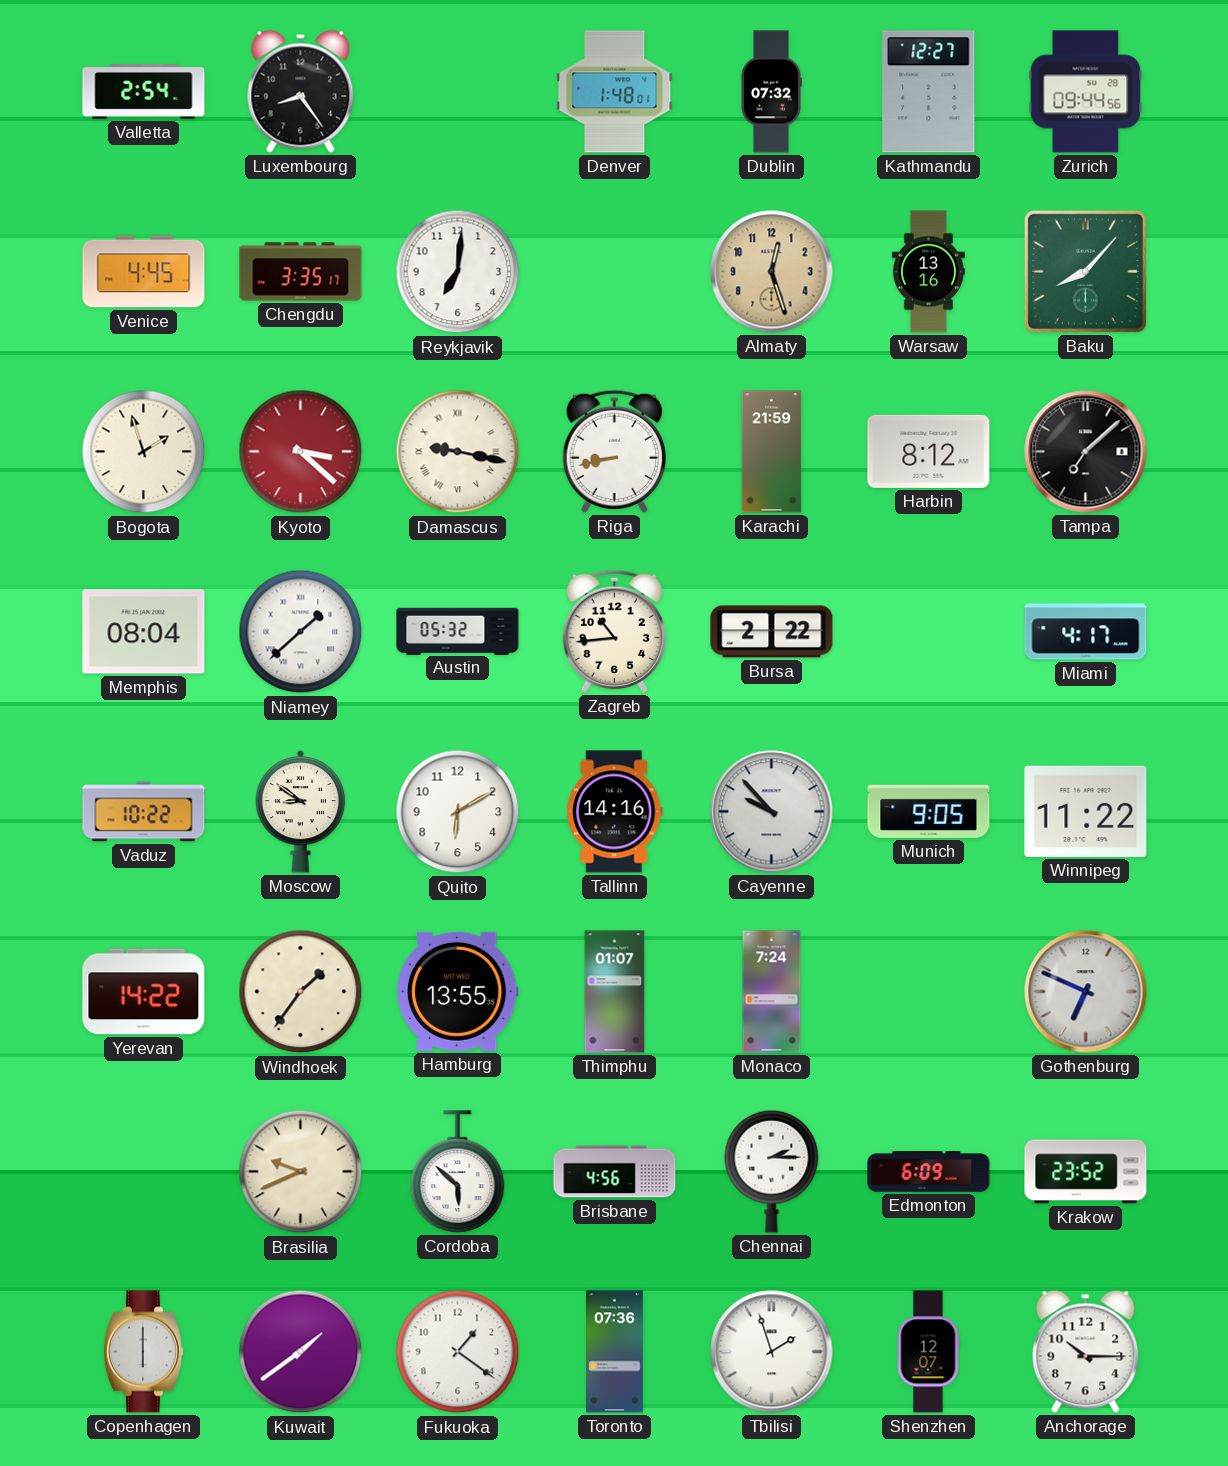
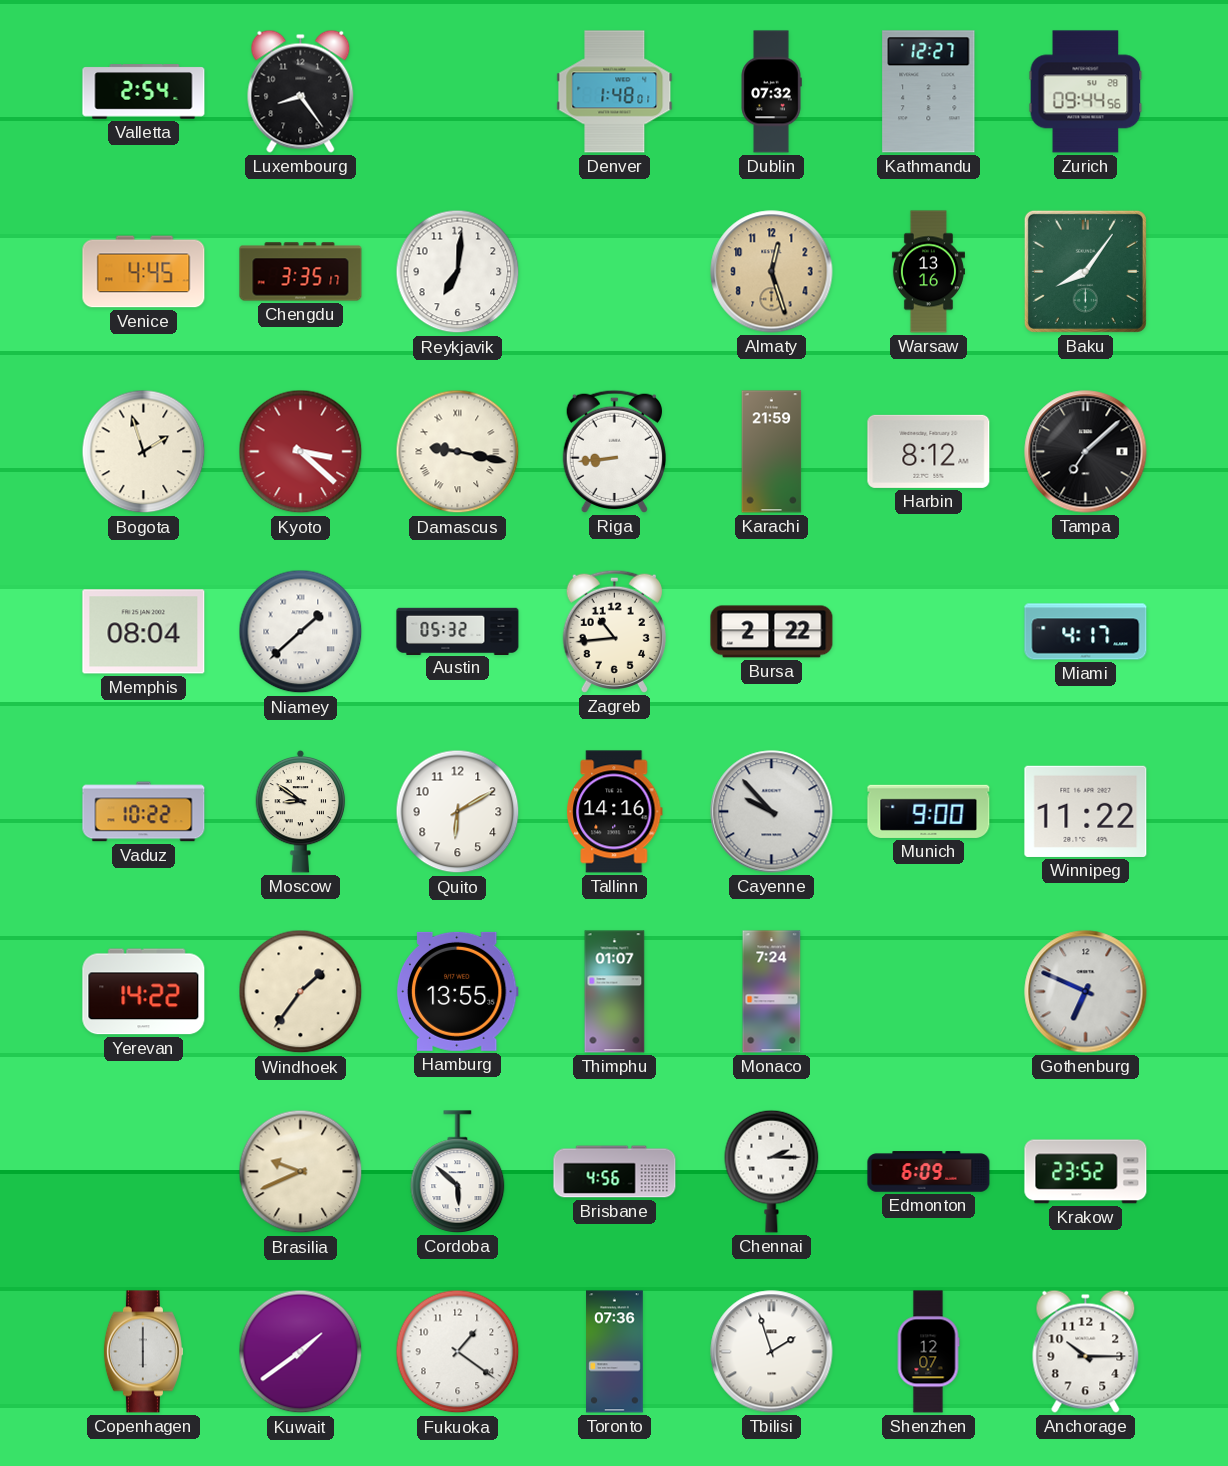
Baku: 8:07 -> 8:06
Riga: 8:43 -> 8:44
Munich: 9:05 -> 9:00
